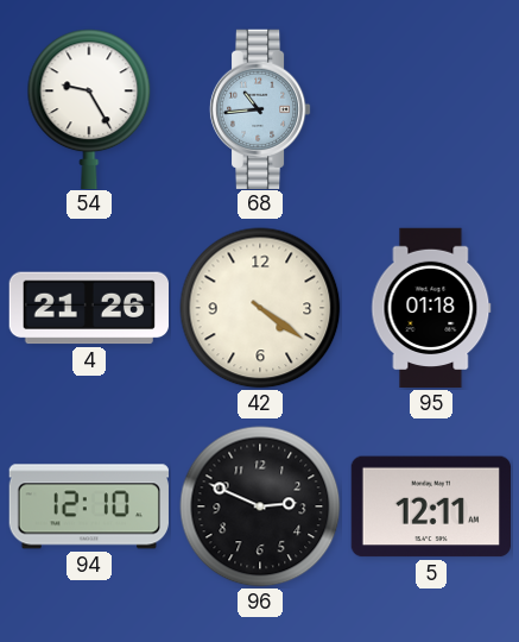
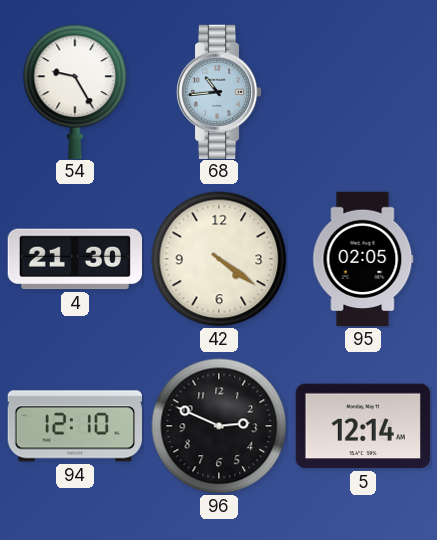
4: 21:26 -> 21:30
95: 01:18 -> 02:05
5: 12:11 -> 12:14
